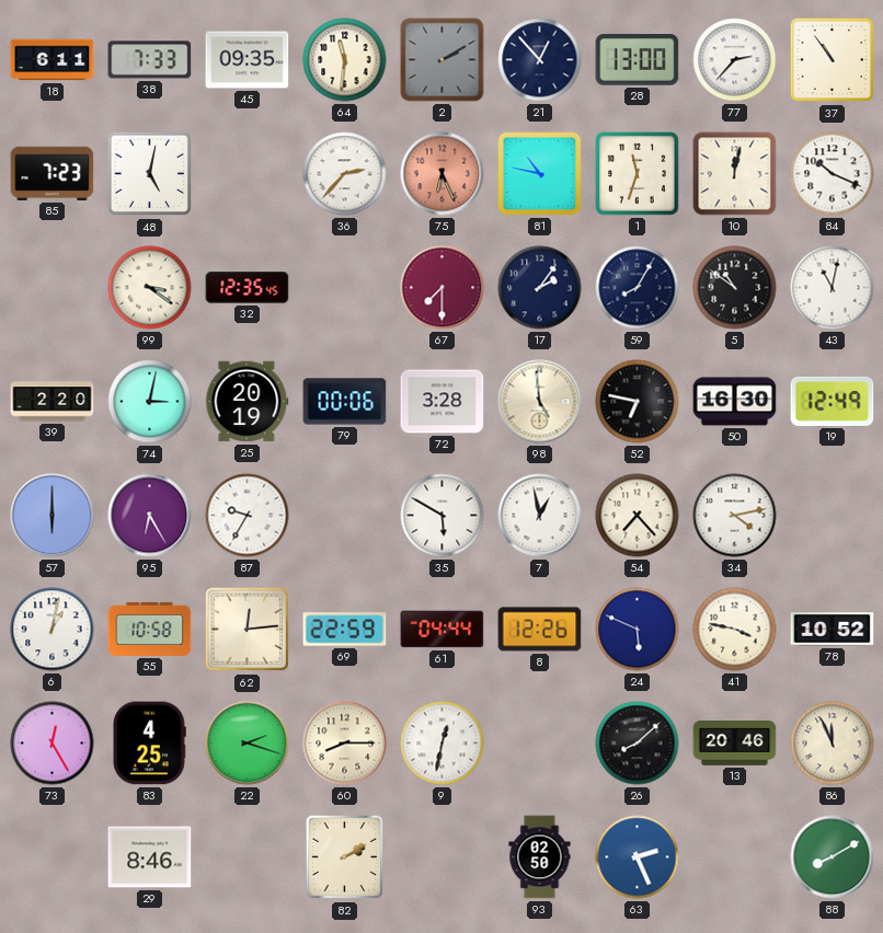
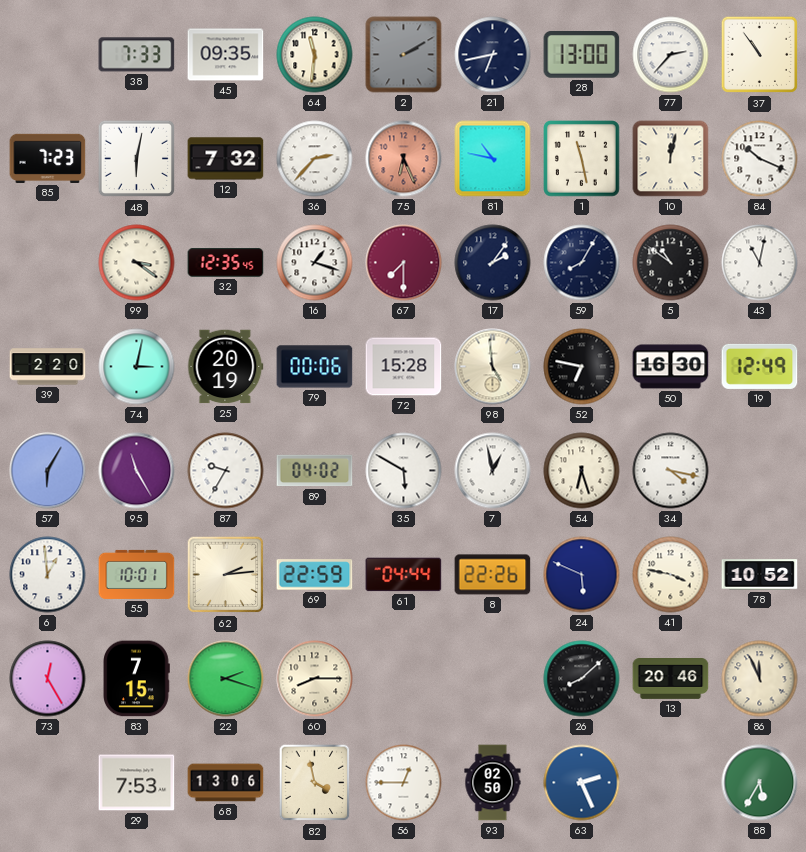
18: 6:11 -> none
21: 12:53 -> 6:43
48: 5:02 -> 6:02
12: none -> 7:32
1: 11:33 -> 11:28
16: none -> 1:18
72: 3:28 -> 15:28
57: 6:00 -> 6:05
95: 6:25 -> 11:25
89: none -> 04:02
54: 7:23 -> 6:27
34: 4:13 -> 4:17
6: 1:02 -> 12:59
55: 10:58 -> 10:01
62: 12:14 -> 2:14
8: 12:26 -> 22:26
83: 4:25 -> 7:15
9: 12:32 -> none
29: 8:46 -> 7:53
68: none -> 13:06
82: 2:10 -> 3:58
56: none -> 12:45
88: 8:10 -> 5:35
